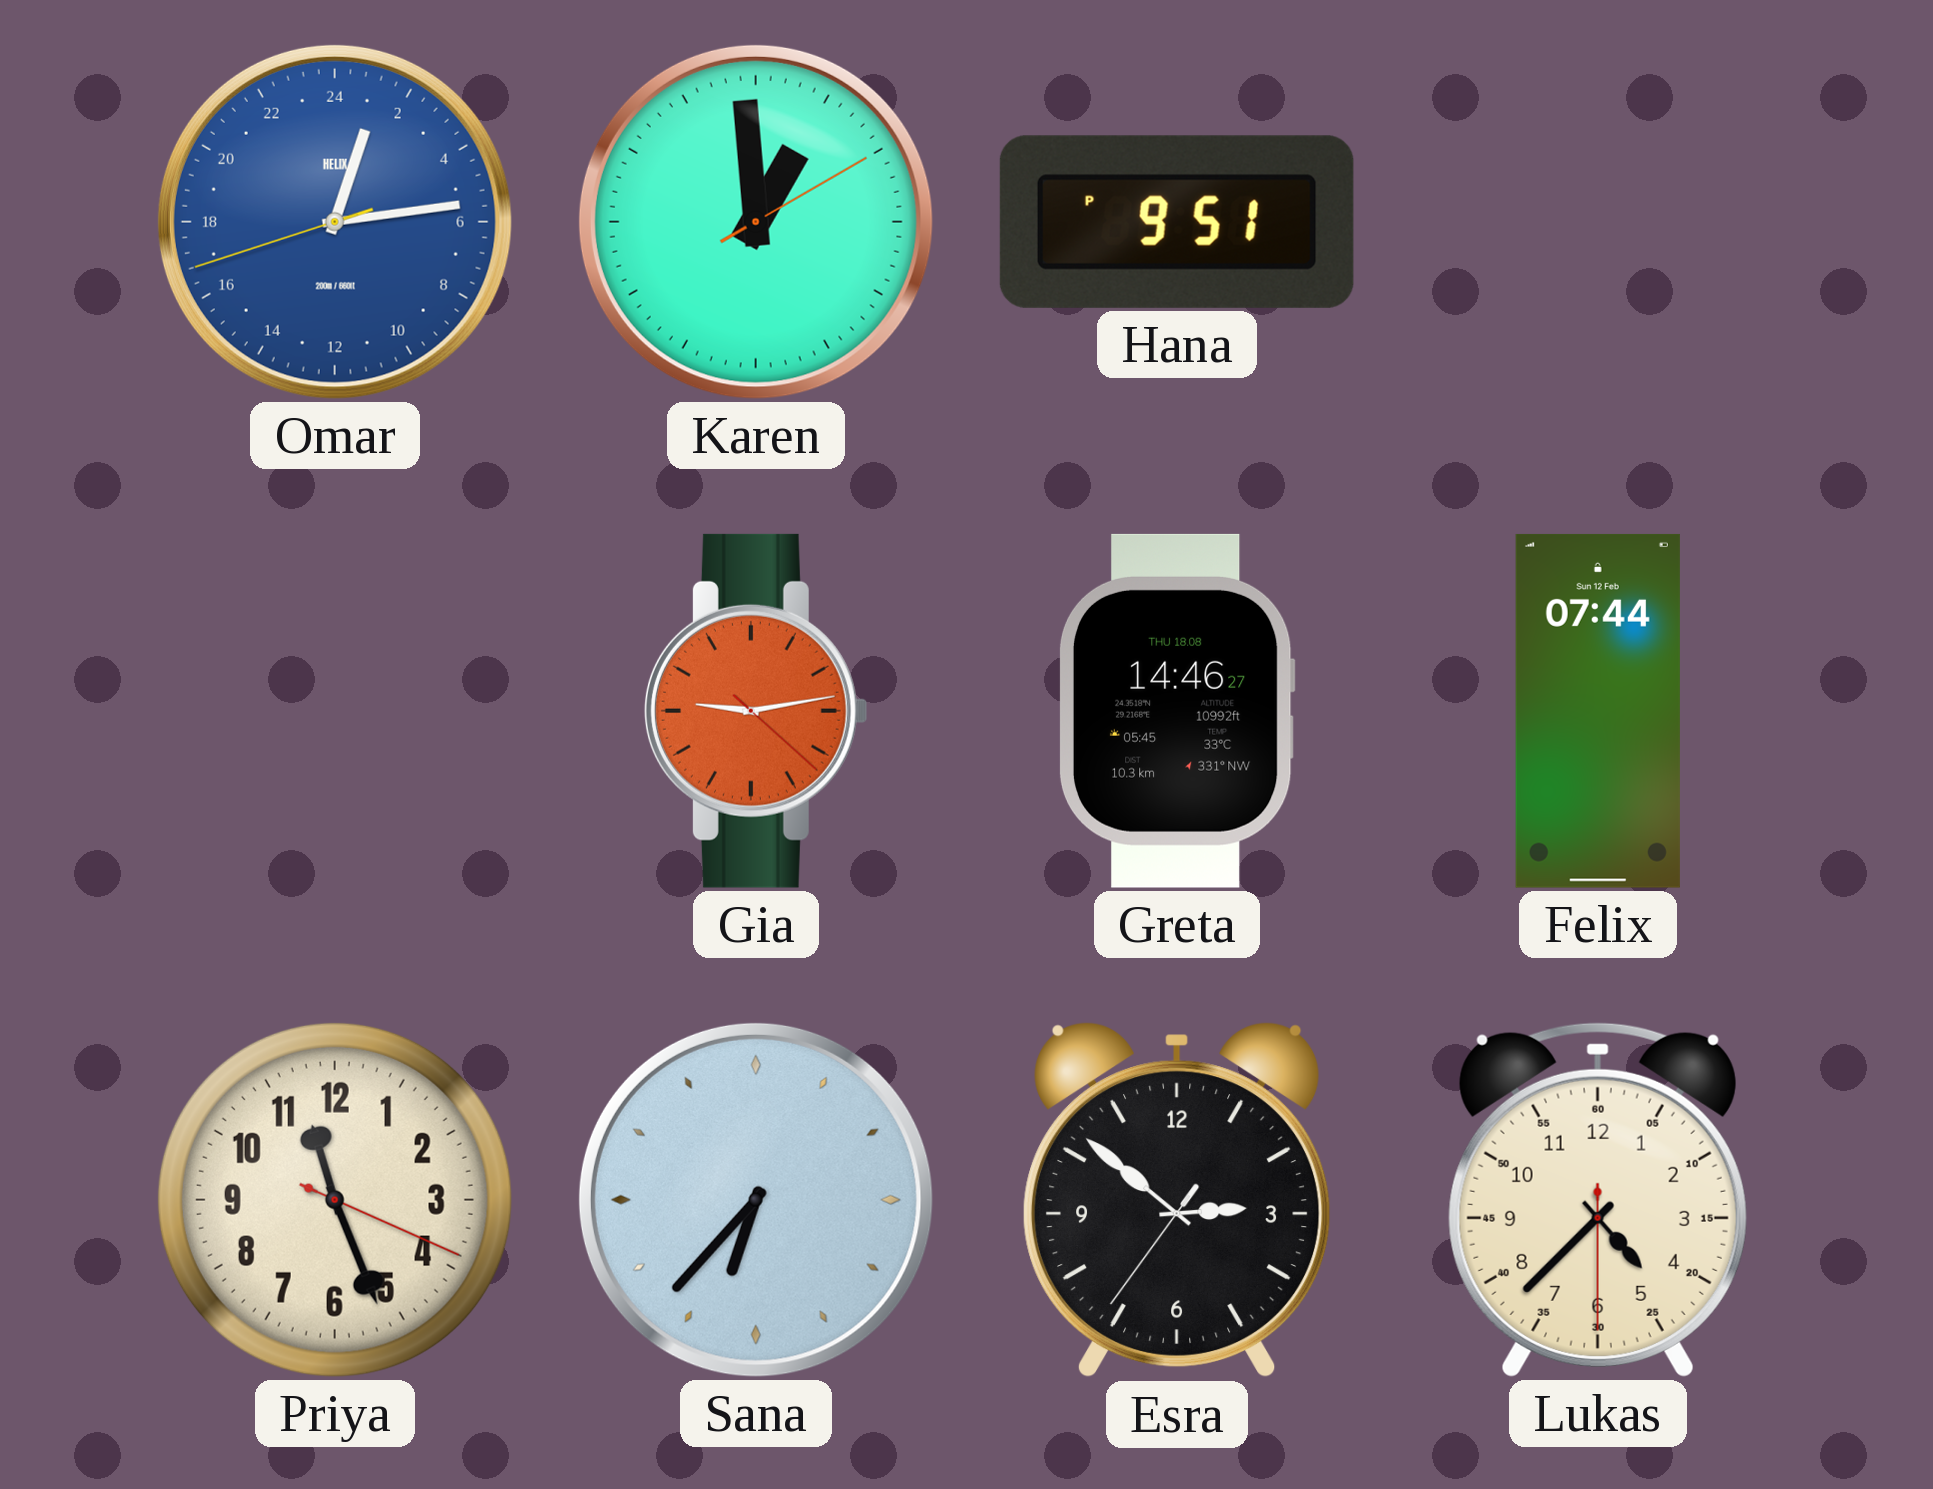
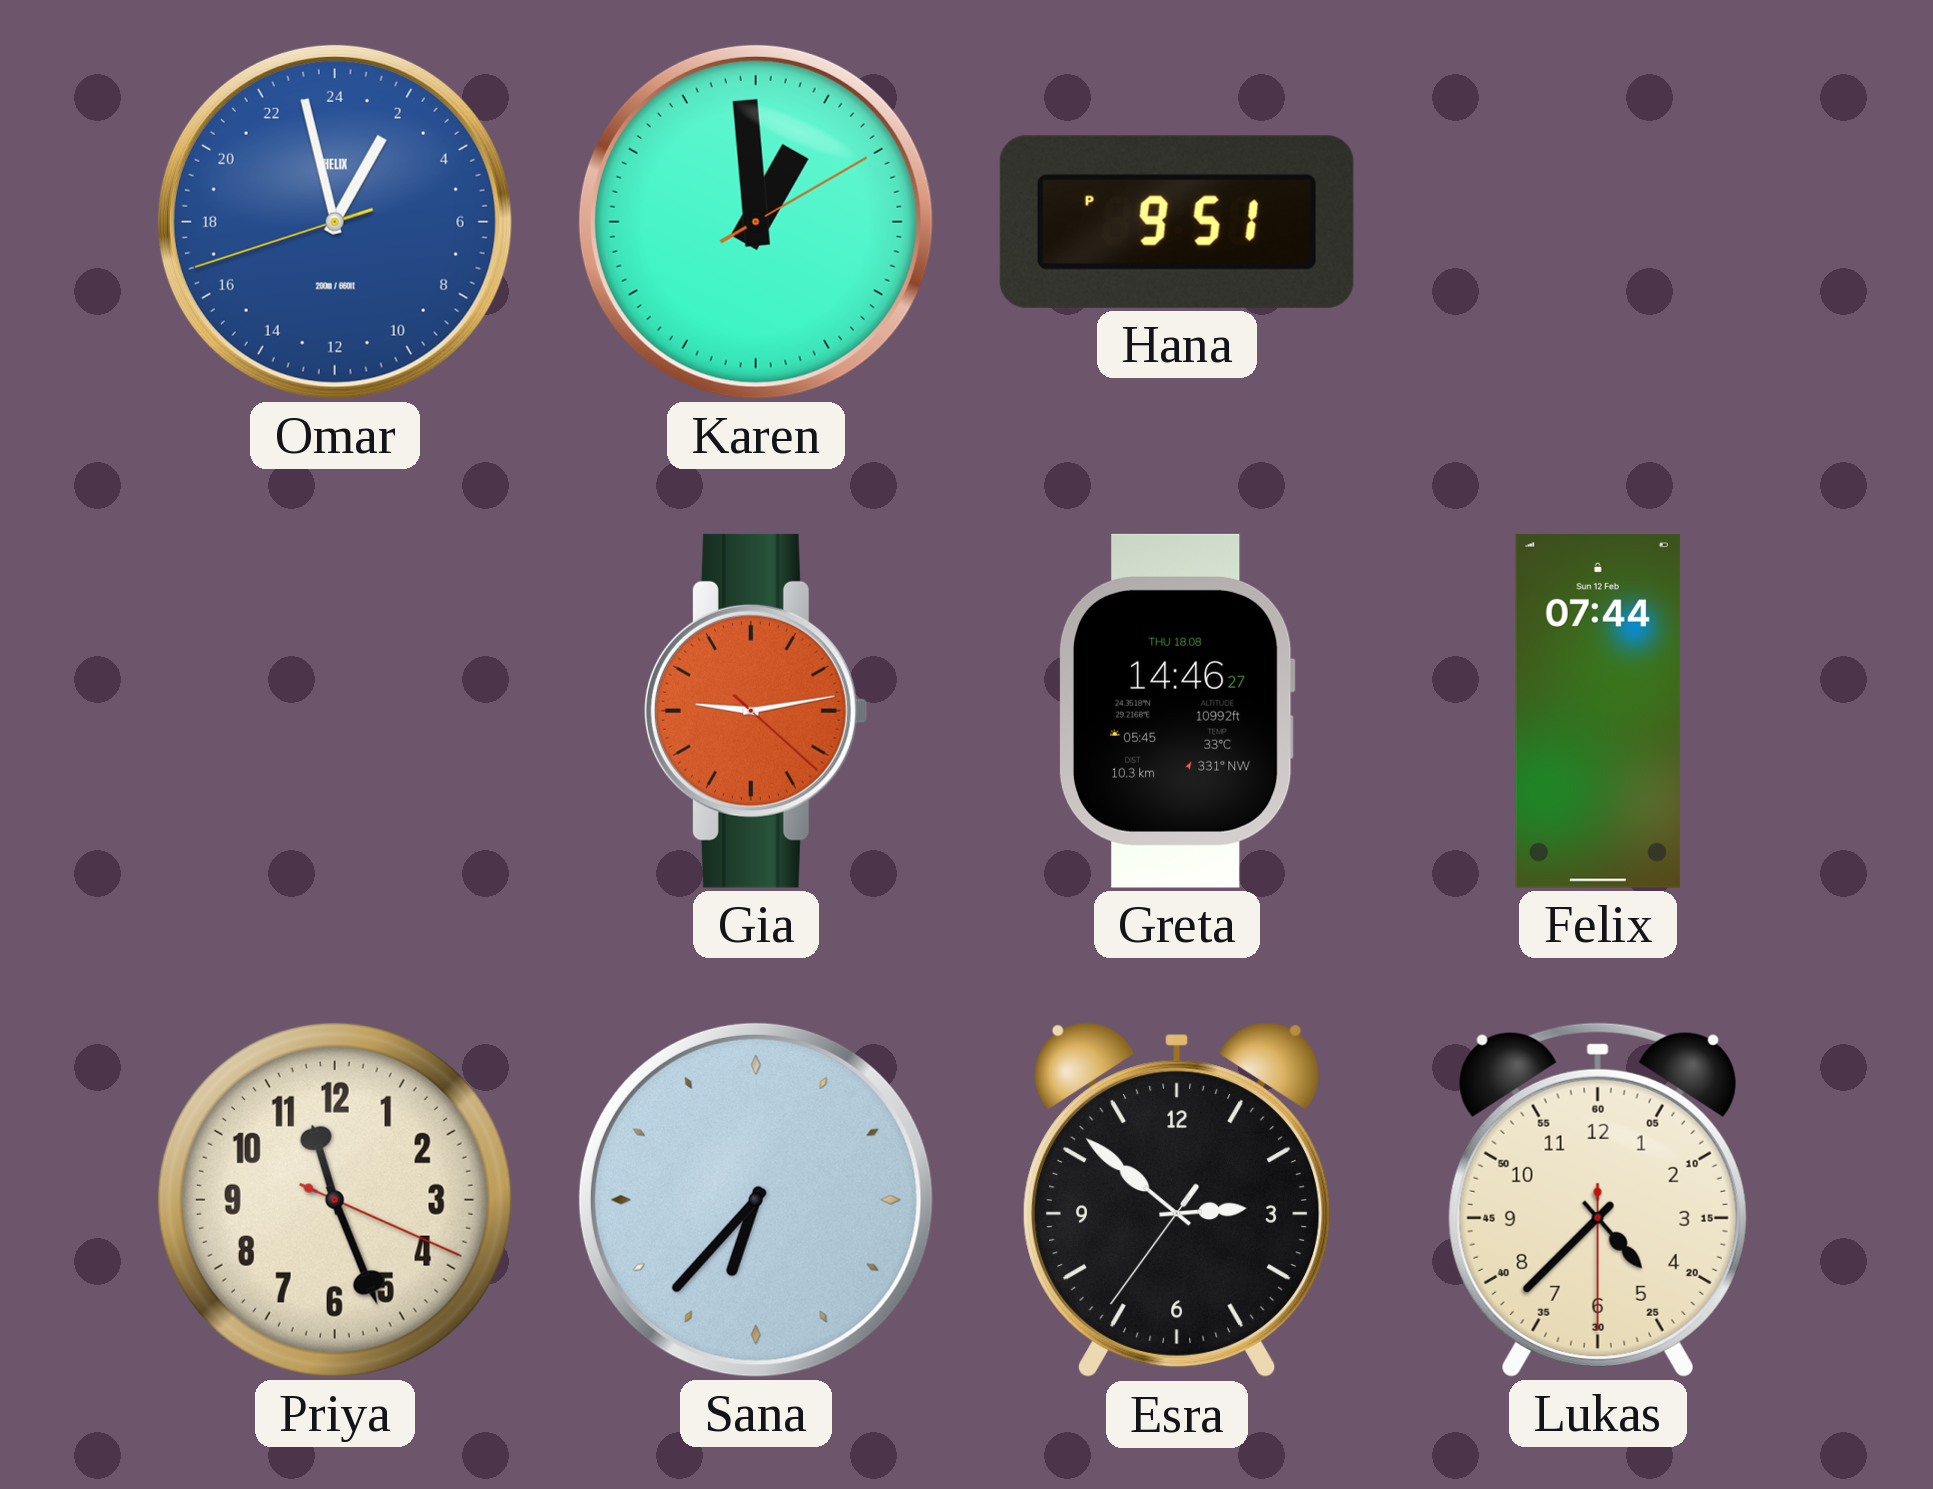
Omar: 1:13 -> 1:57
